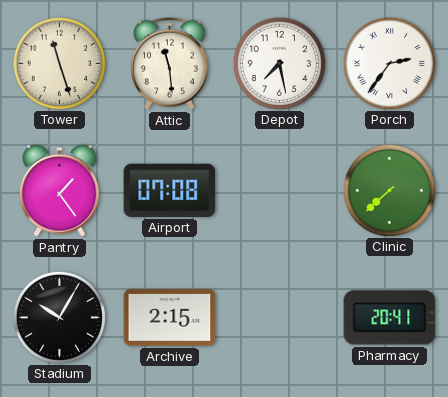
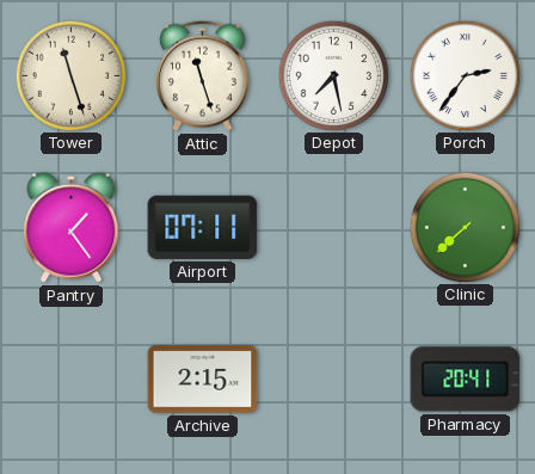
Attic: 11:29 -> 11:27
Airport: 07:08 -> 07:11
Stadium: 10:05 -> none
